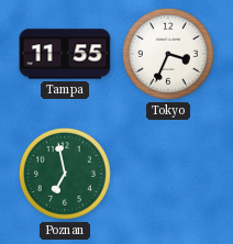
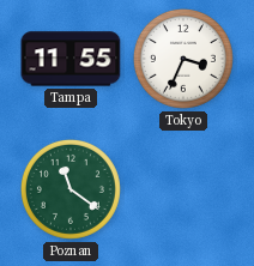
Poznan: 6:58 -> 11:21
